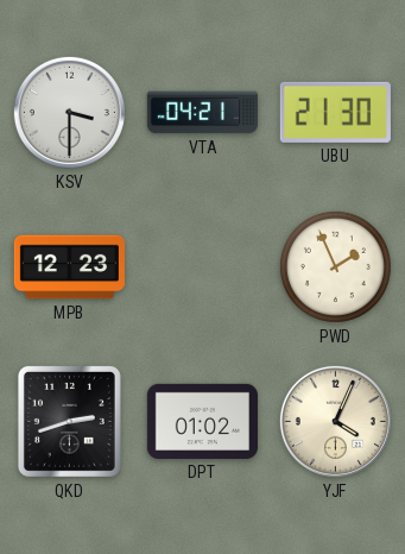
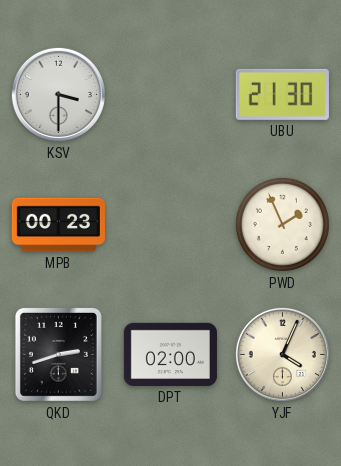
VTA: 04:21 -> none
MPB: 12:23 -> 00:23
DPT: 01:02 -> 02:00
